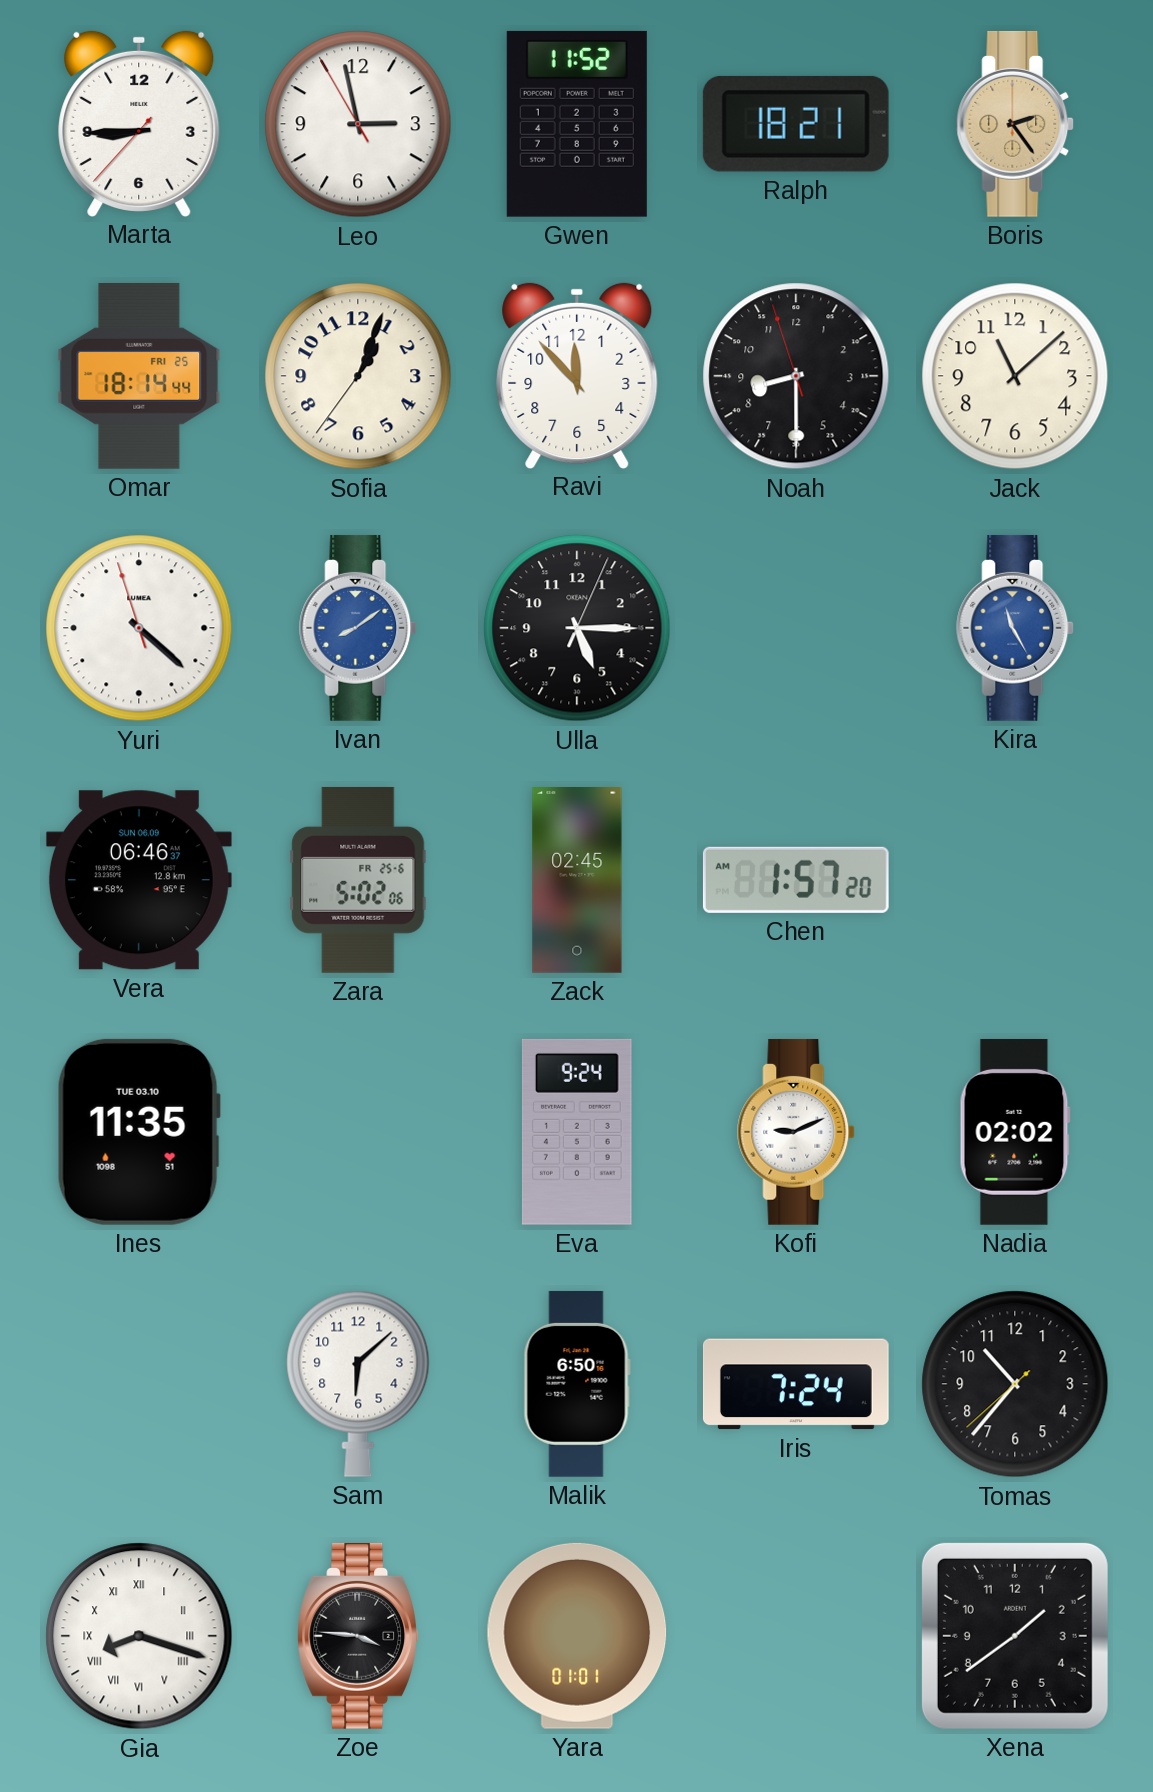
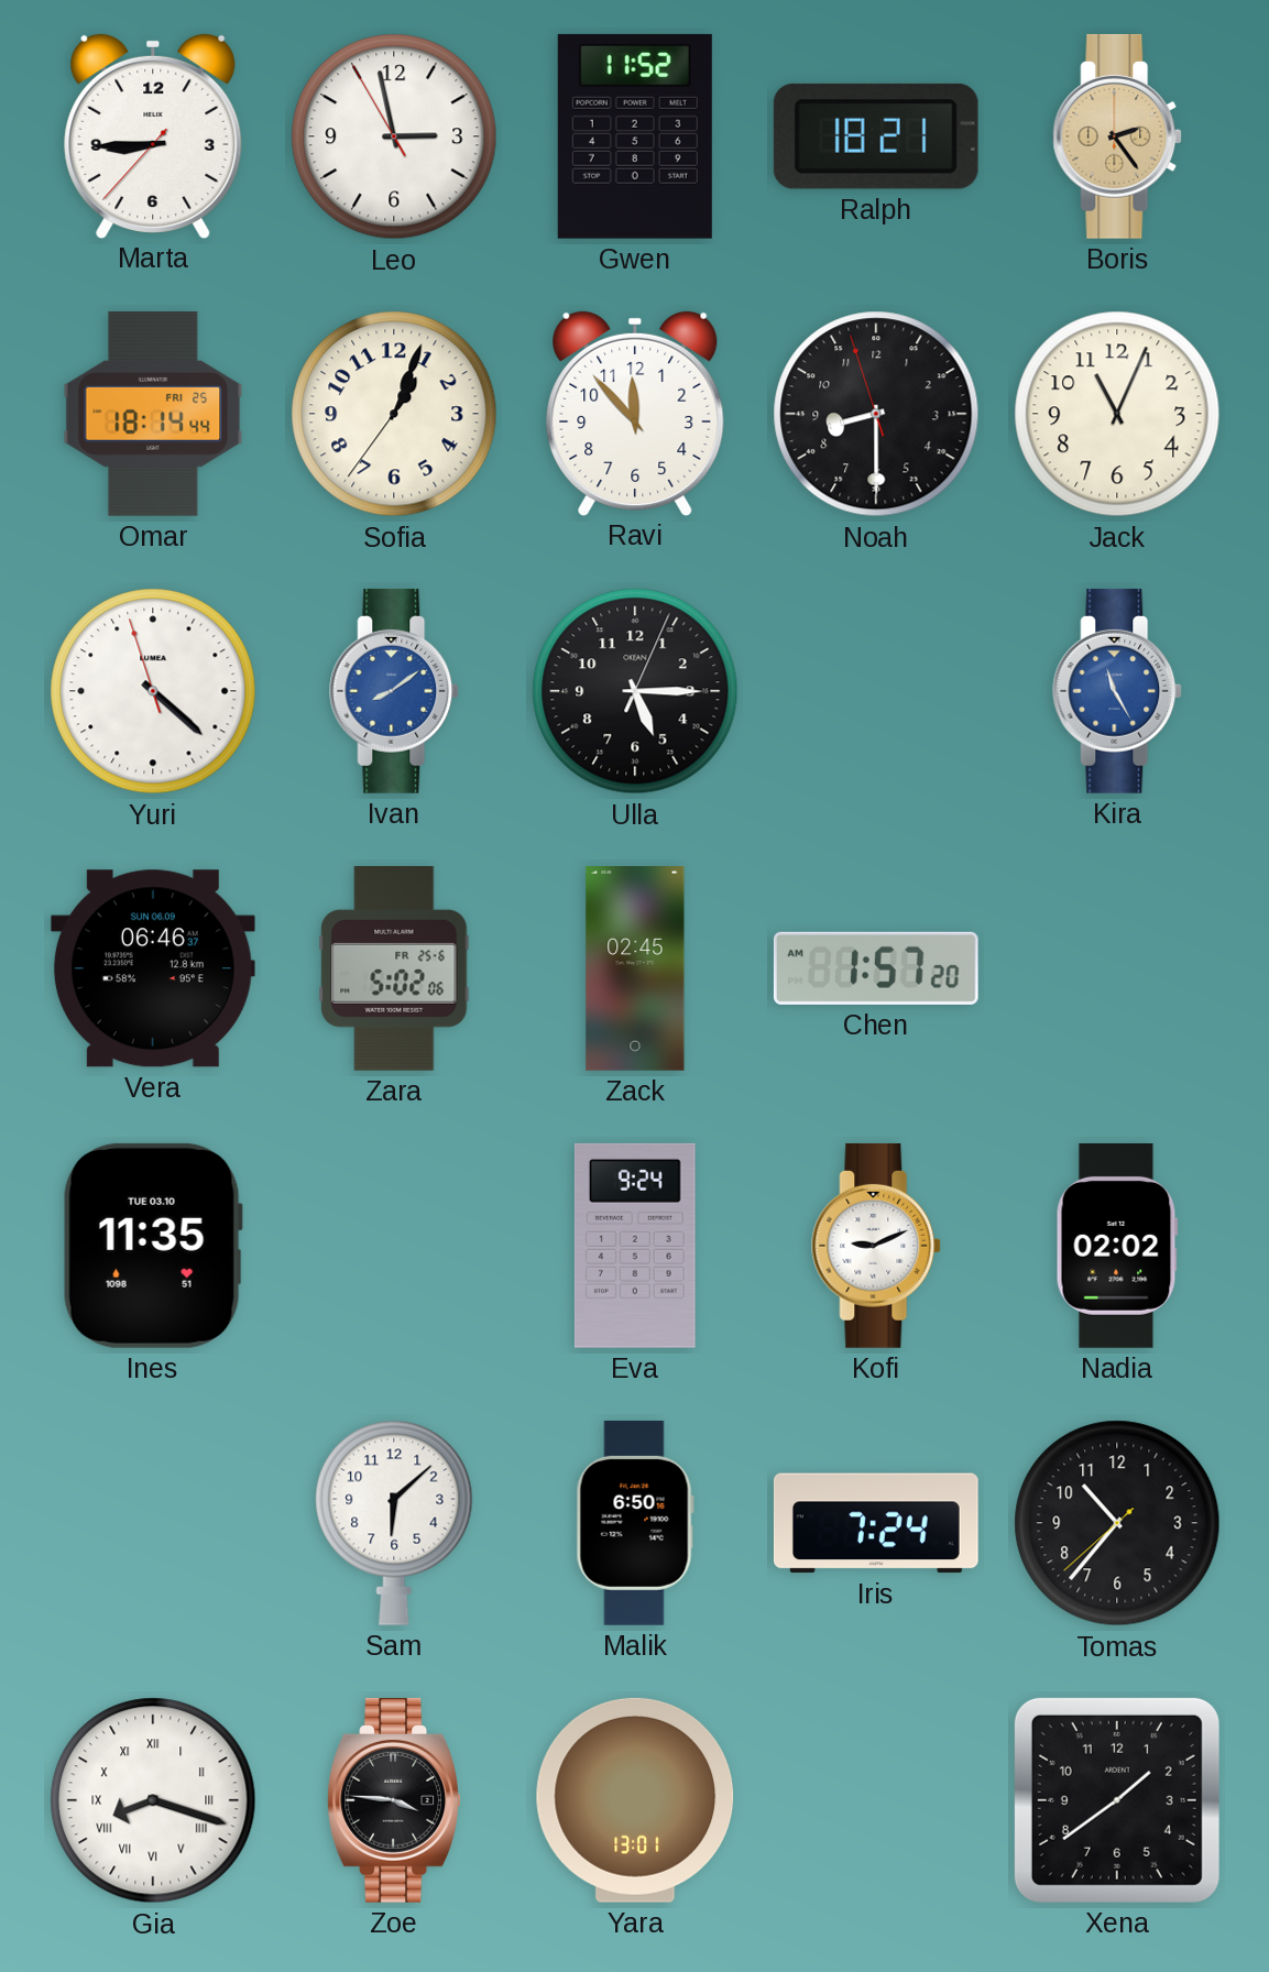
Jack: 11:08 -> 11:04
Yara: 01:01 -> 13:01
